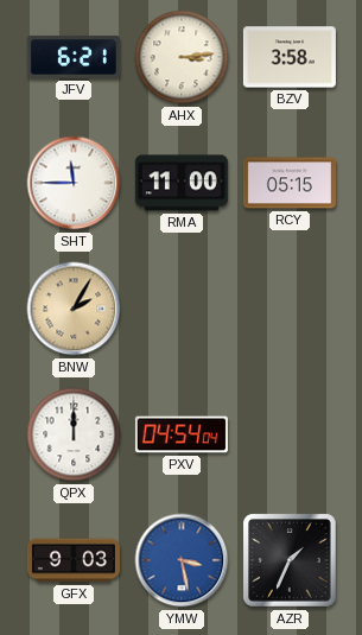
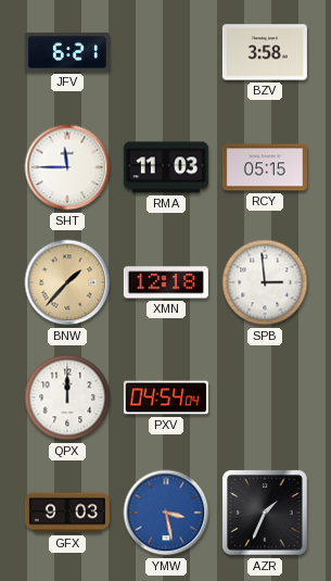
AHX: 3:14 -> none
RMA: 11:00 -> 11:03
BNW: 2:05 -> 1:37
XMN: none -> 12:18
SPB: none -> 2:59
